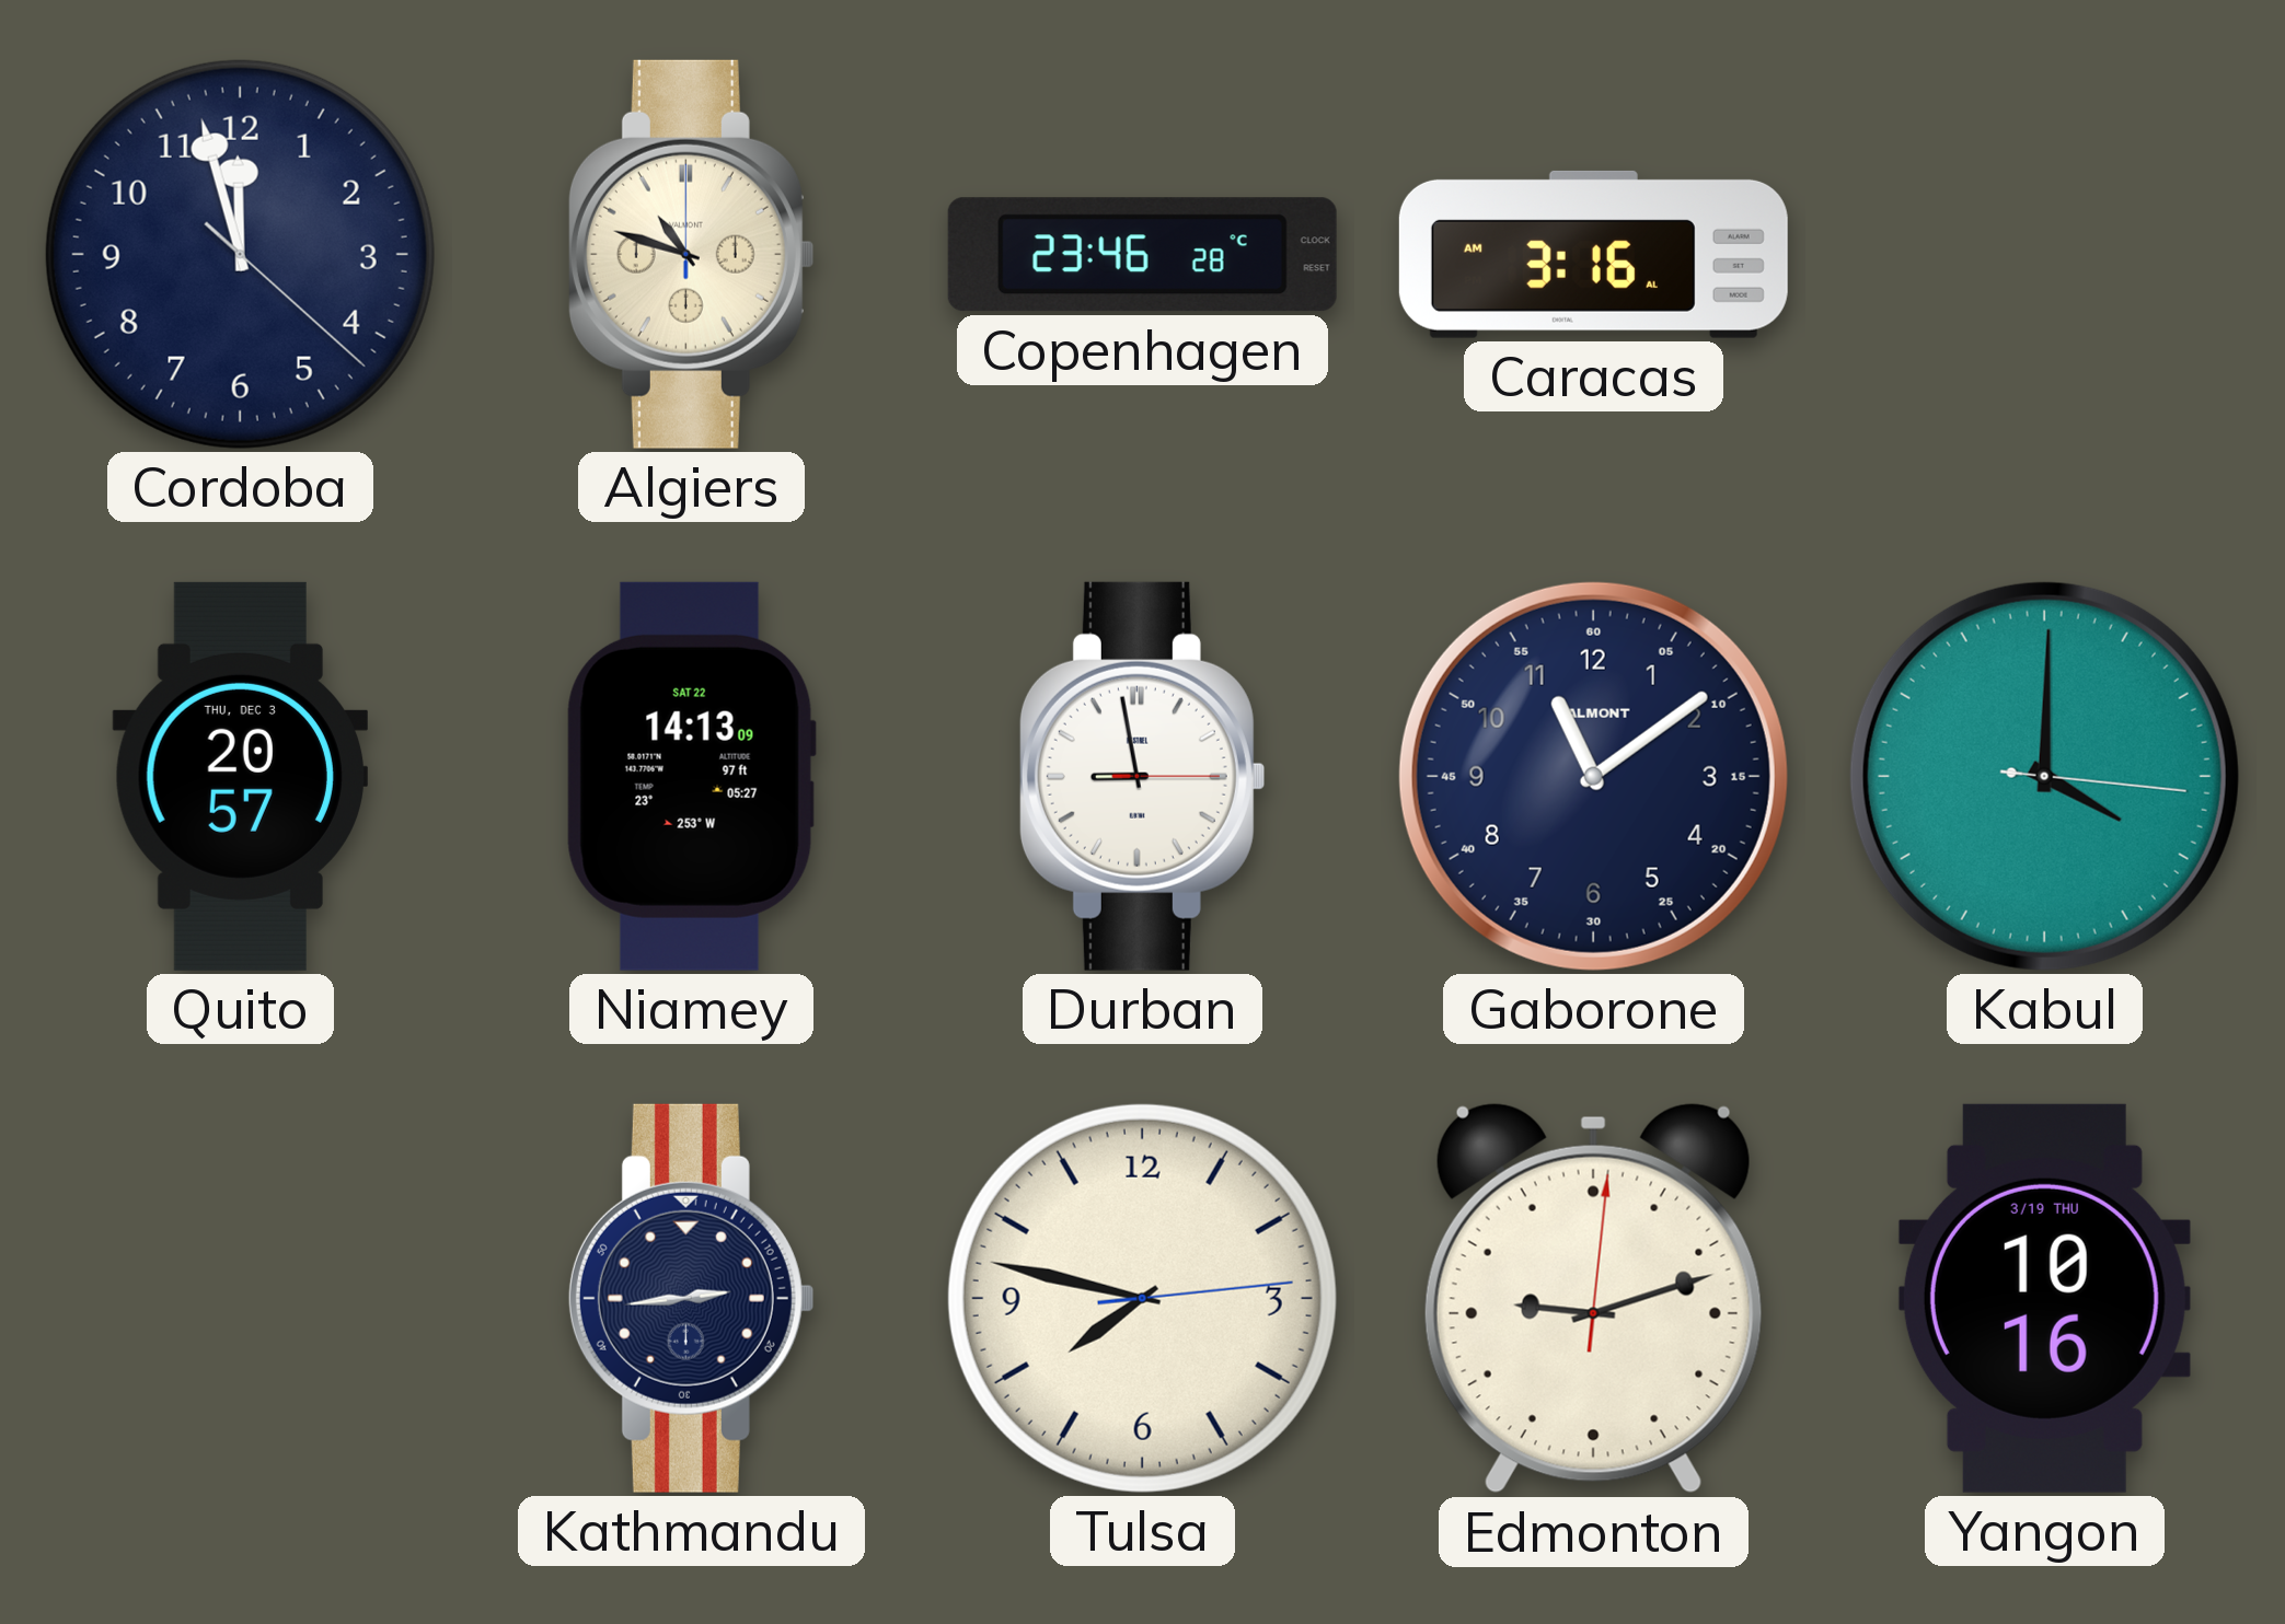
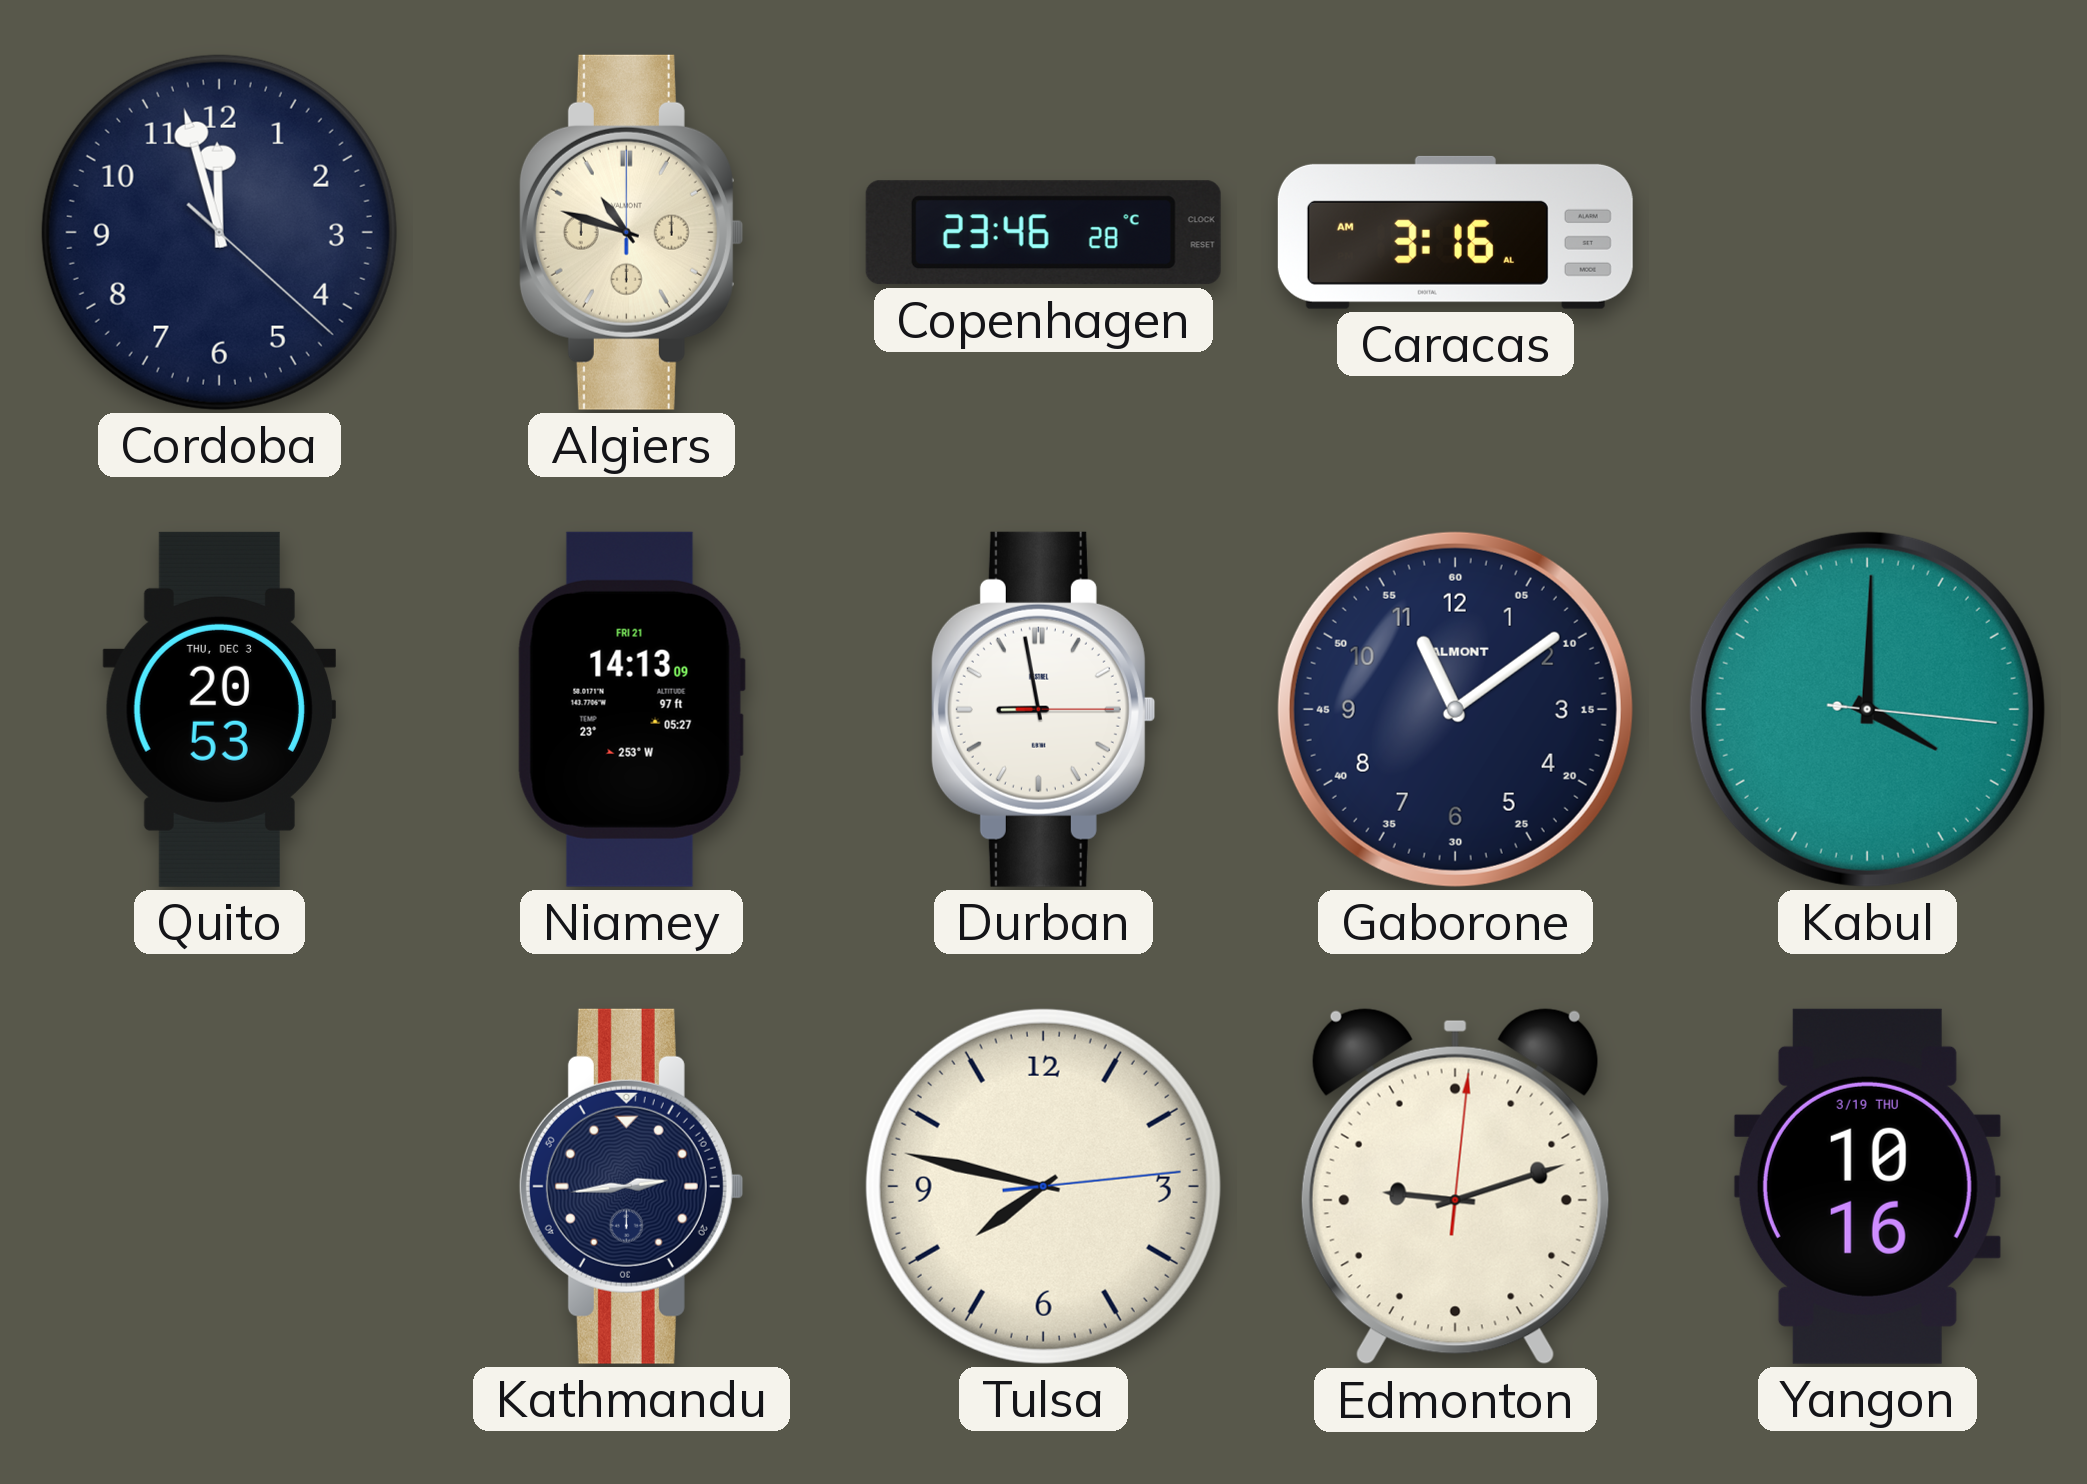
Quito: 20:57 -> 20:53
Niamey date: SAT 22 -> FRI 21
